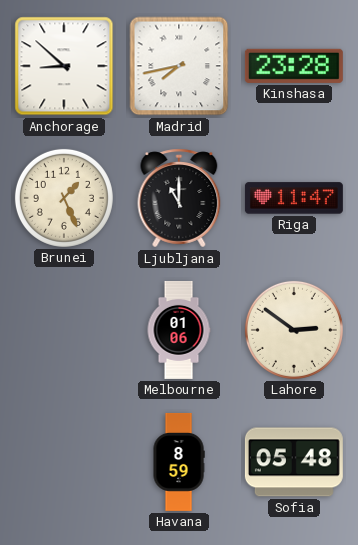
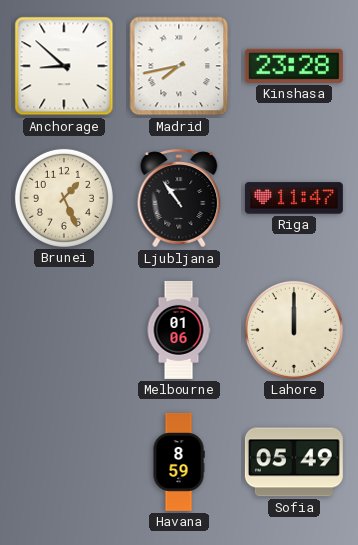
Ljubljana: 11:00 -> 10:54
Lahore: 2:51 -> 12:00
Sofia: 05:48 -> 05:49
